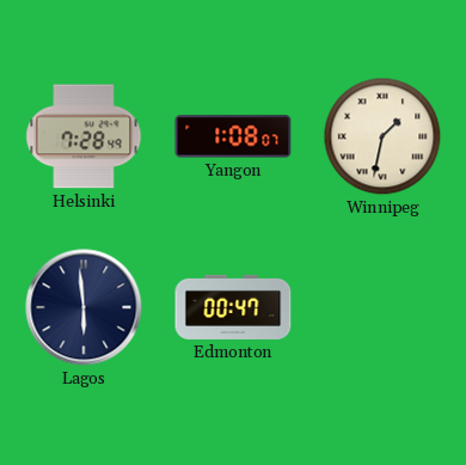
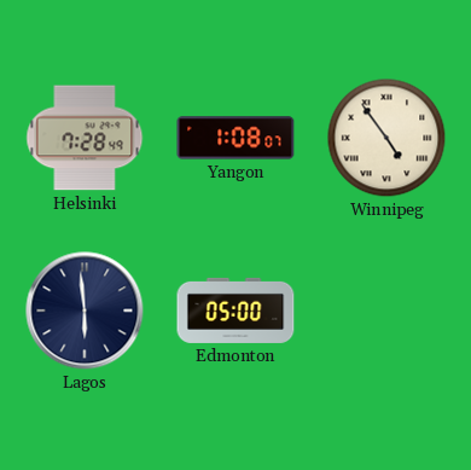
Winnipeg: 1:32 -> 4:54
Edmonton: 00:47 -> 05:00
